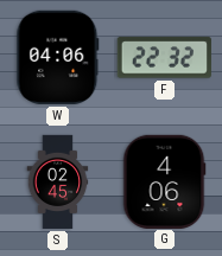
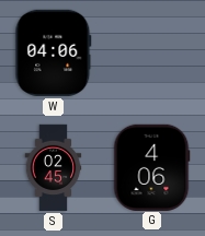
F: 22:32 -> none
